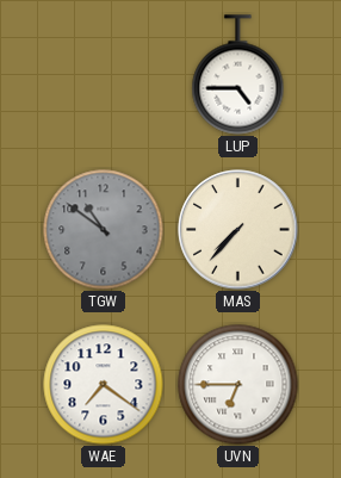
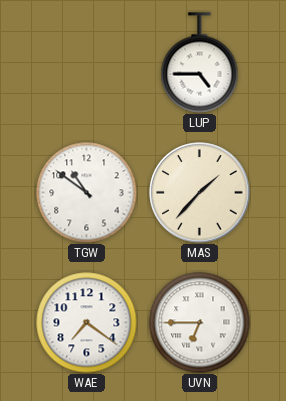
TGW dial: grey -> white
MAS: 7:37 -> 1:37
